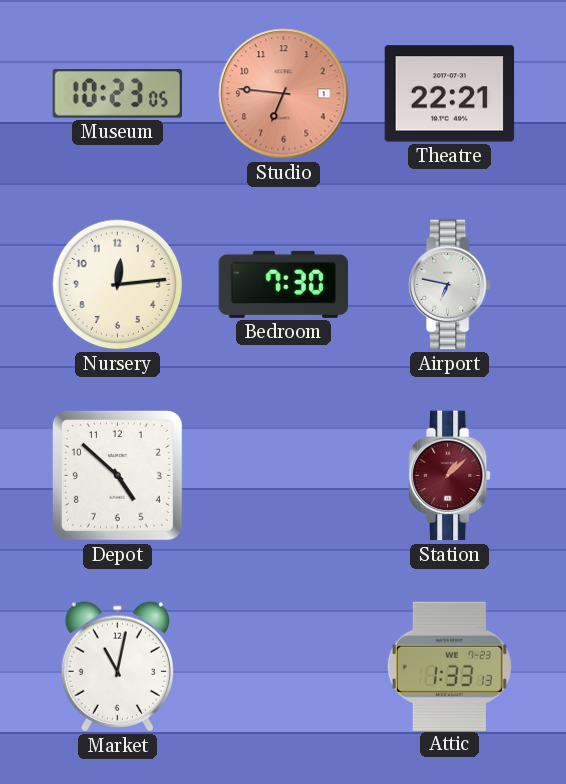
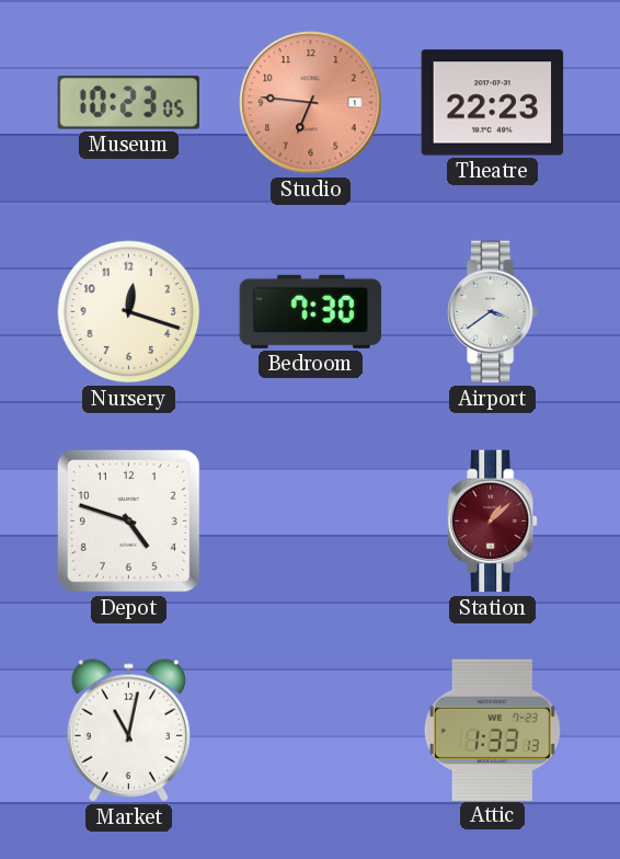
Theatre: 22:21 -> 22:23
Nursery: 12:14 -> 12:18
Airport: 6:47 -> 3:39
Depot: 4:52 -> 4:48
